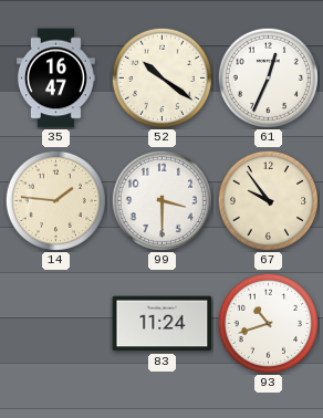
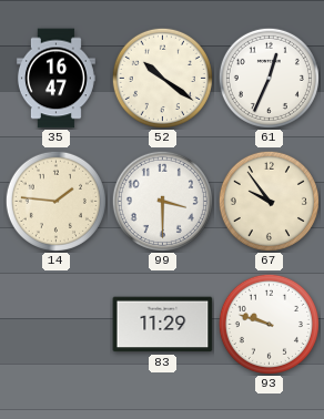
83: 11:24 -> 11:29
93: 10:42 -> 9:48
